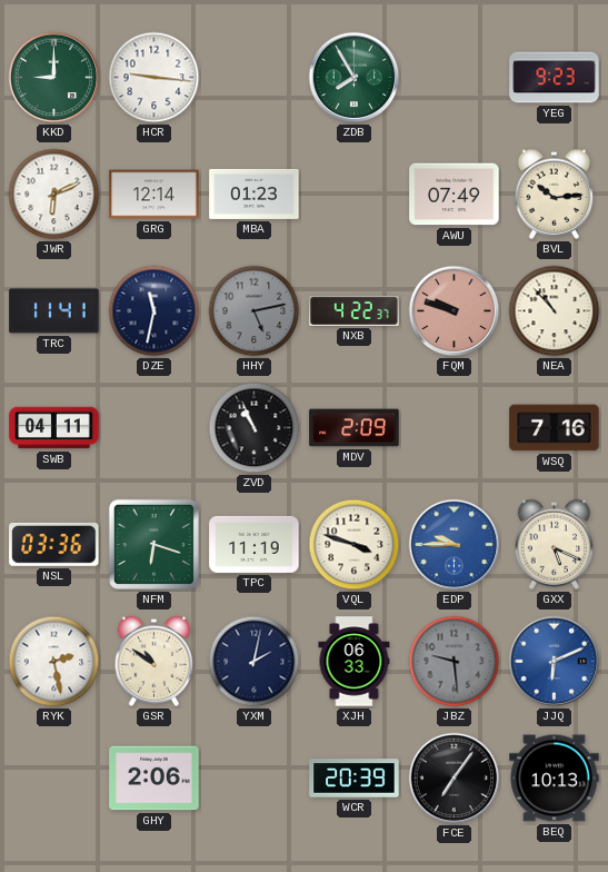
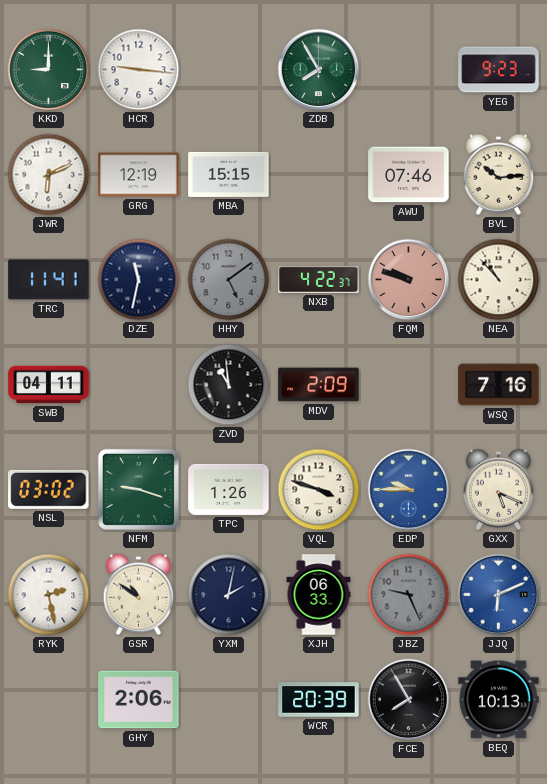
GRG: 12:14 -> 12:19
MBA: 01:23 -> 15:15
AWU: 07:49 -> 07:46
HHY: 5:13 -> 5:09
ZVD: 10:56 -> 10:59
NSL: 03:36 -> 03:02
NFM: 6:18 -> 9:18
TPC: 11:19 -> 1:26
JBZ: 9:29 -> 9:26
FCE: 7:06 -> 7:55
